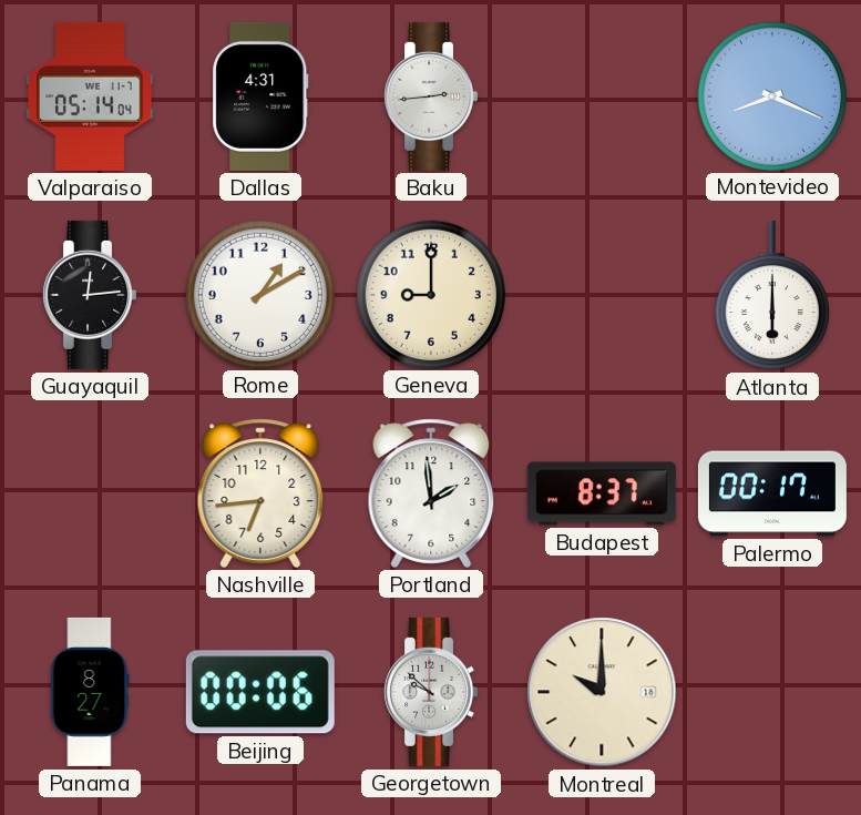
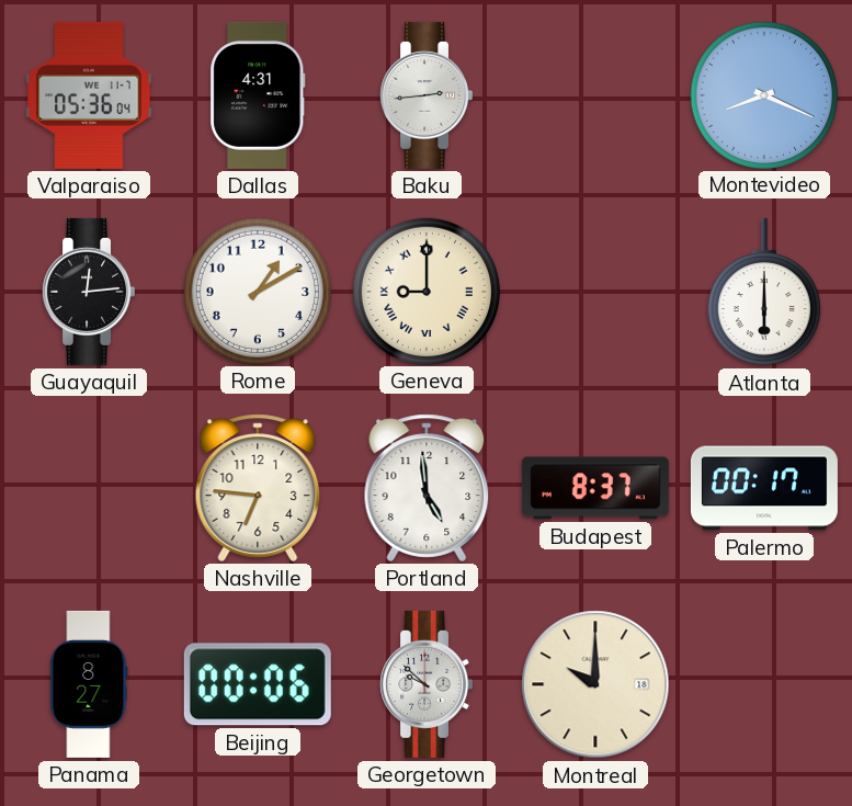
Valparaiso: 05:14 -> 05:36
Geneva numerals: Arabic -> Roman
Nashville: 6:44 -> 6:46
Portland: 1:59 -> 4:59
